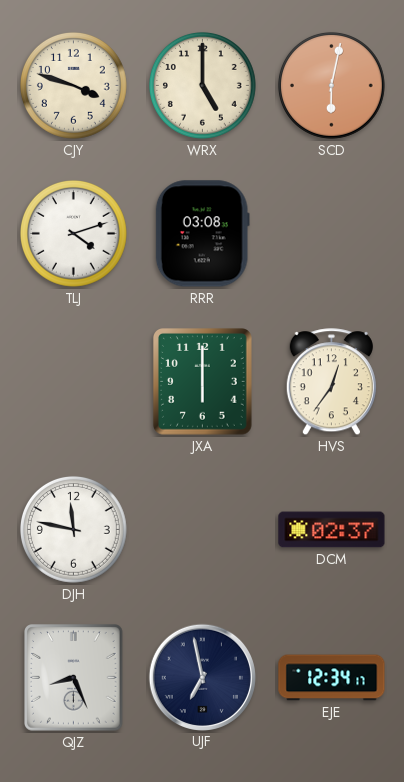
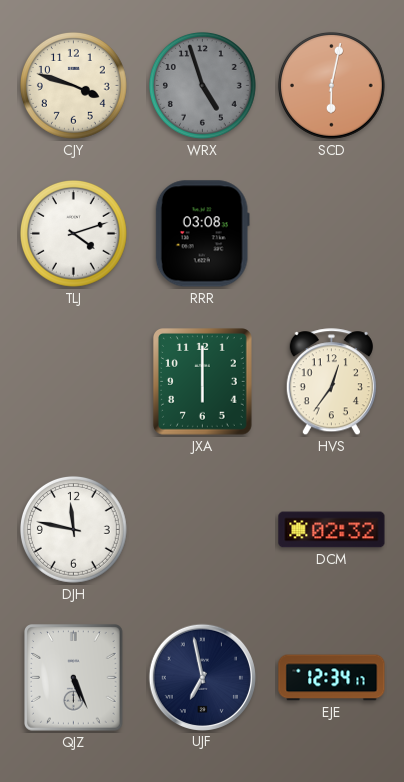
WRX: 5:00 -> 4:57
WRX dial: cream -> grey
DCM: 02:37 -> 02:32
QJZ: 8:26 -> 5:26
